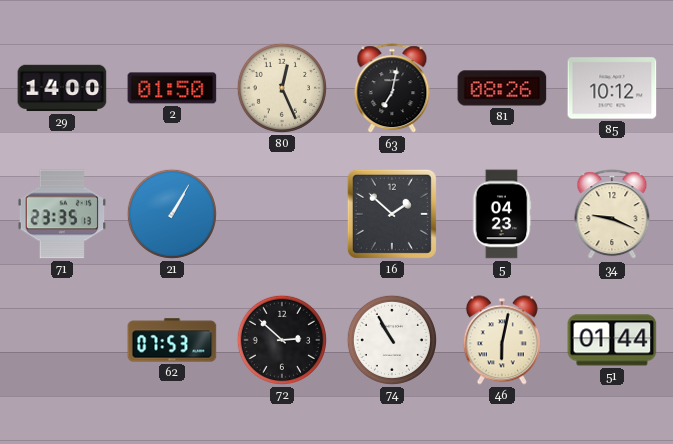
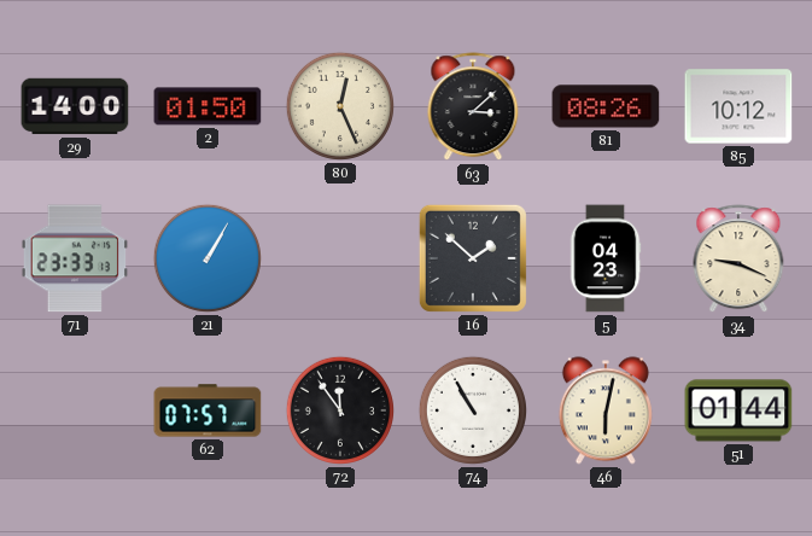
63: 7:02 -> 3:08
71: 23:35 -> 23:33
62: 07:53 -> 07:57
72: 2:52 -> 11:54
